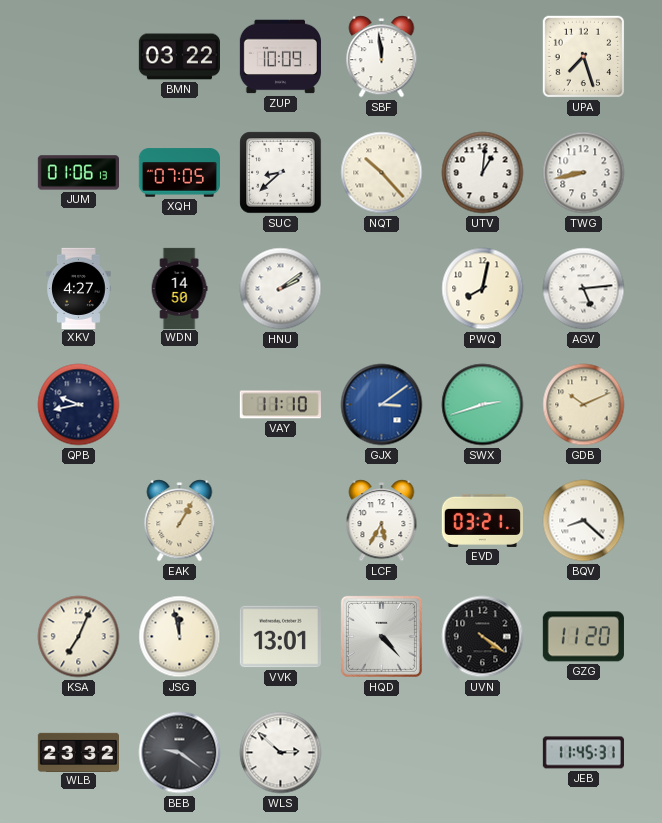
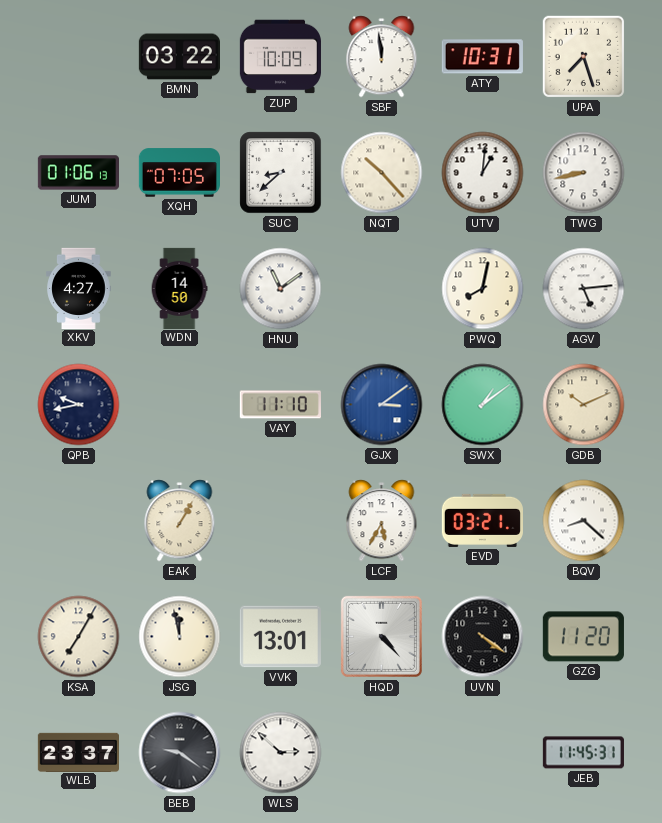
ATY: none -> 10:31
HNU: 2:09 -> 11:09
SWX: 2:42 -> 1:09
KSA: 7:04 -> 7:05
WLB: 23:32 -> 23:37
